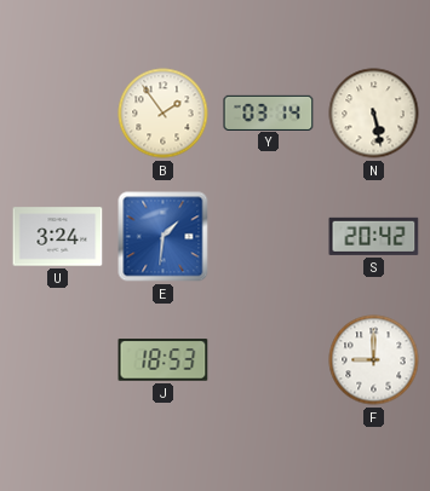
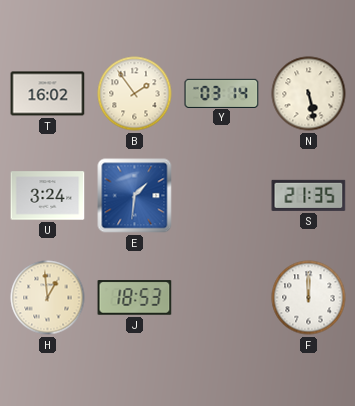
T: none -> 16:02
S: 20:42 -> 21:35
H: none -> 12:59
F: 9:00 -> 12:00
